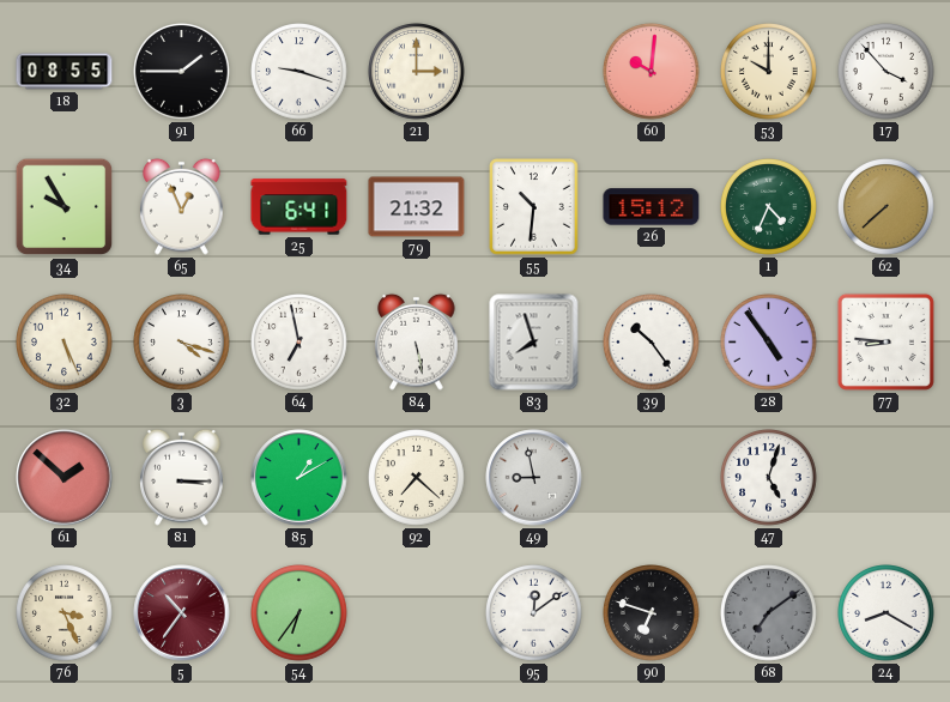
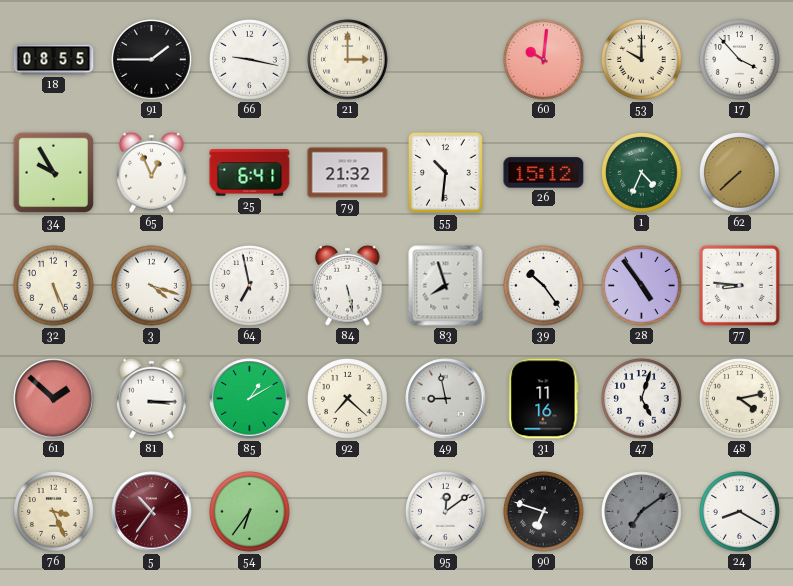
66: 9:18 -> 9:17
31: none -> 11:16
48: none -> 4:13
